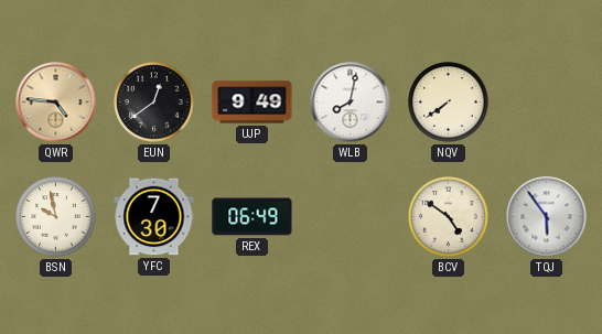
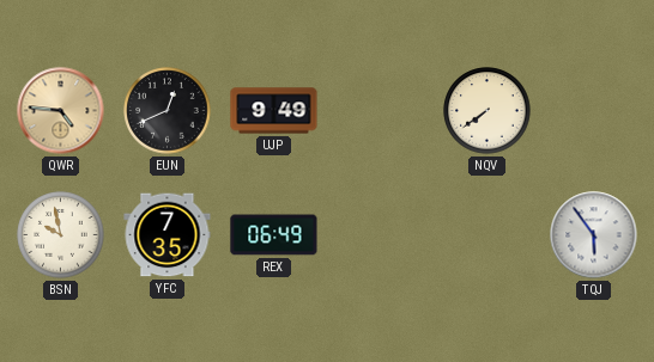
EUN: 12:39 -> 12:41
WLB: 8:02 -> none
YFC: 7:30 -> 7:35
BCV: 4:51 -> none
